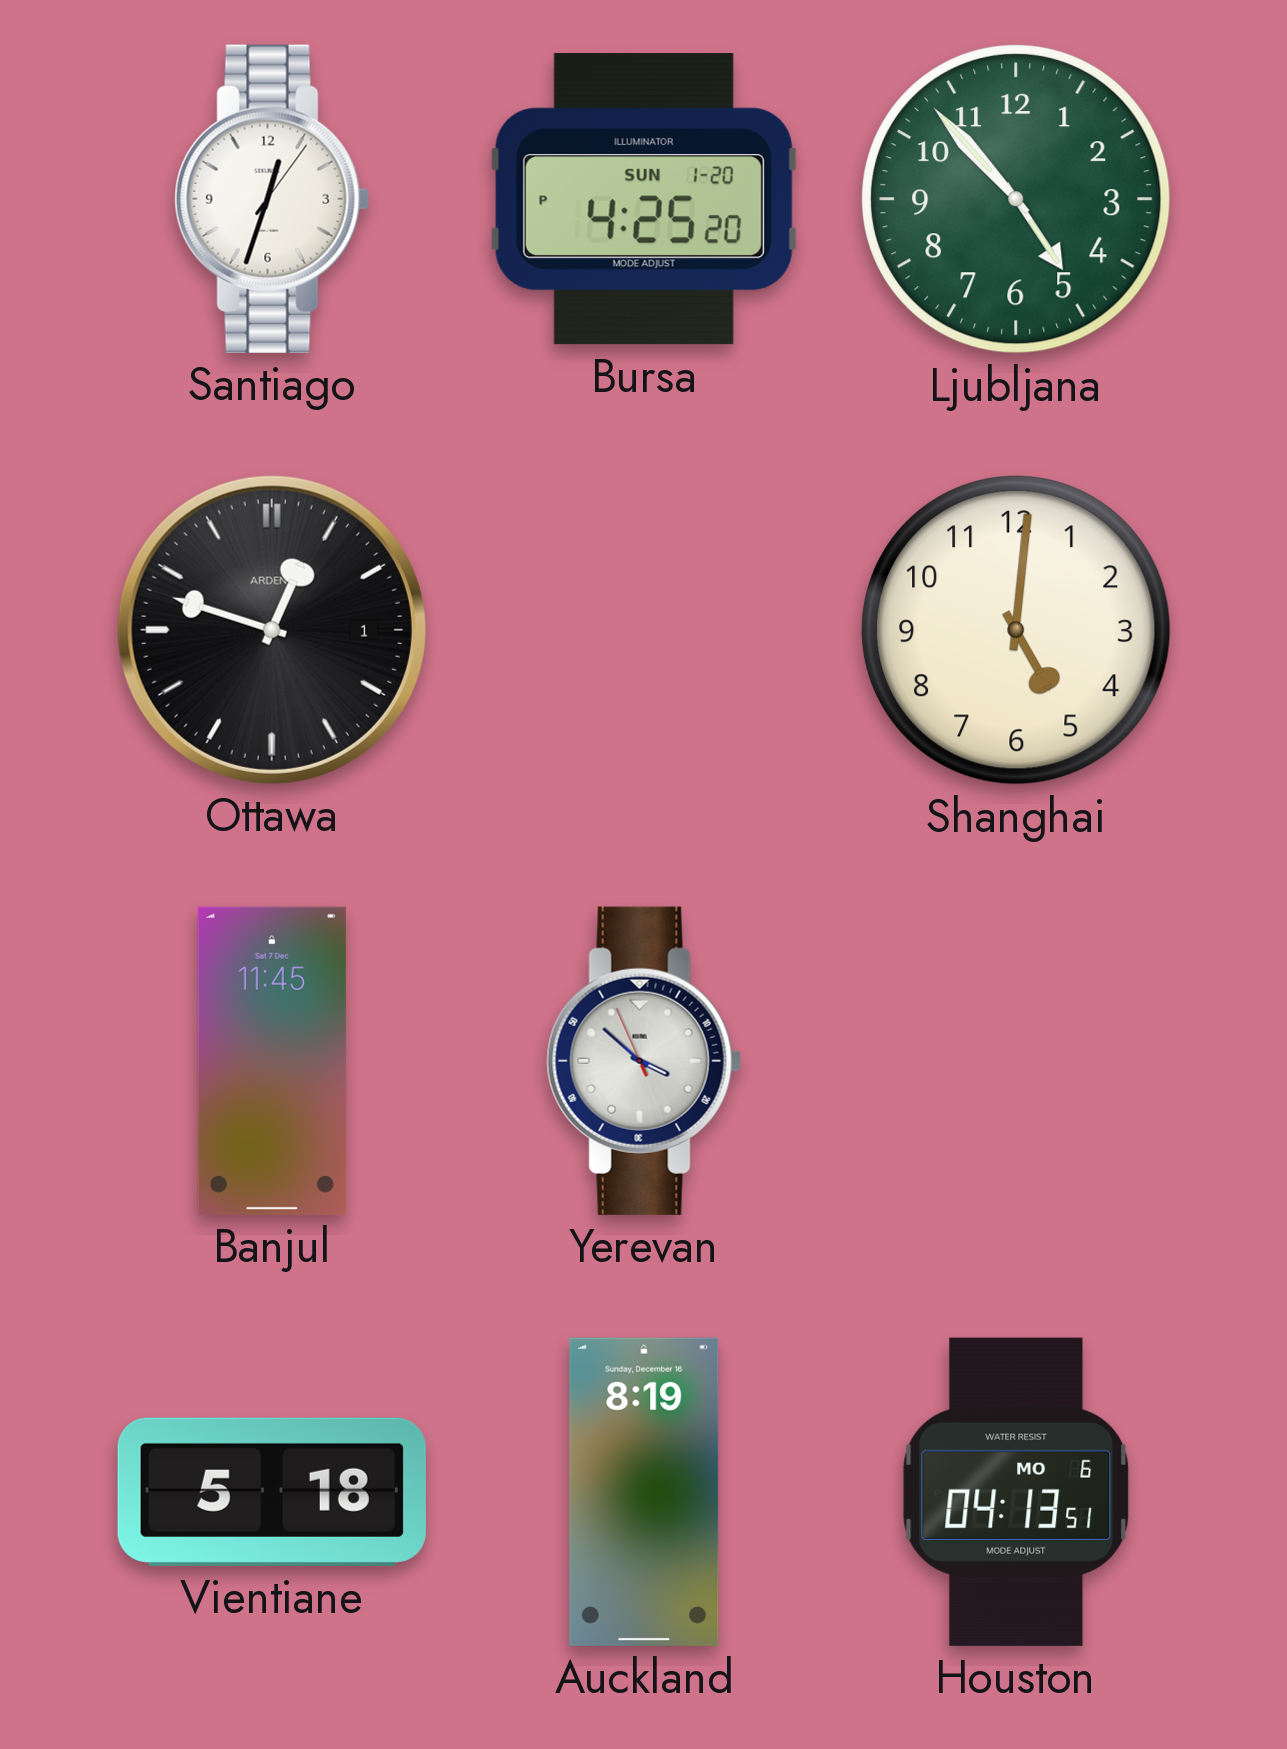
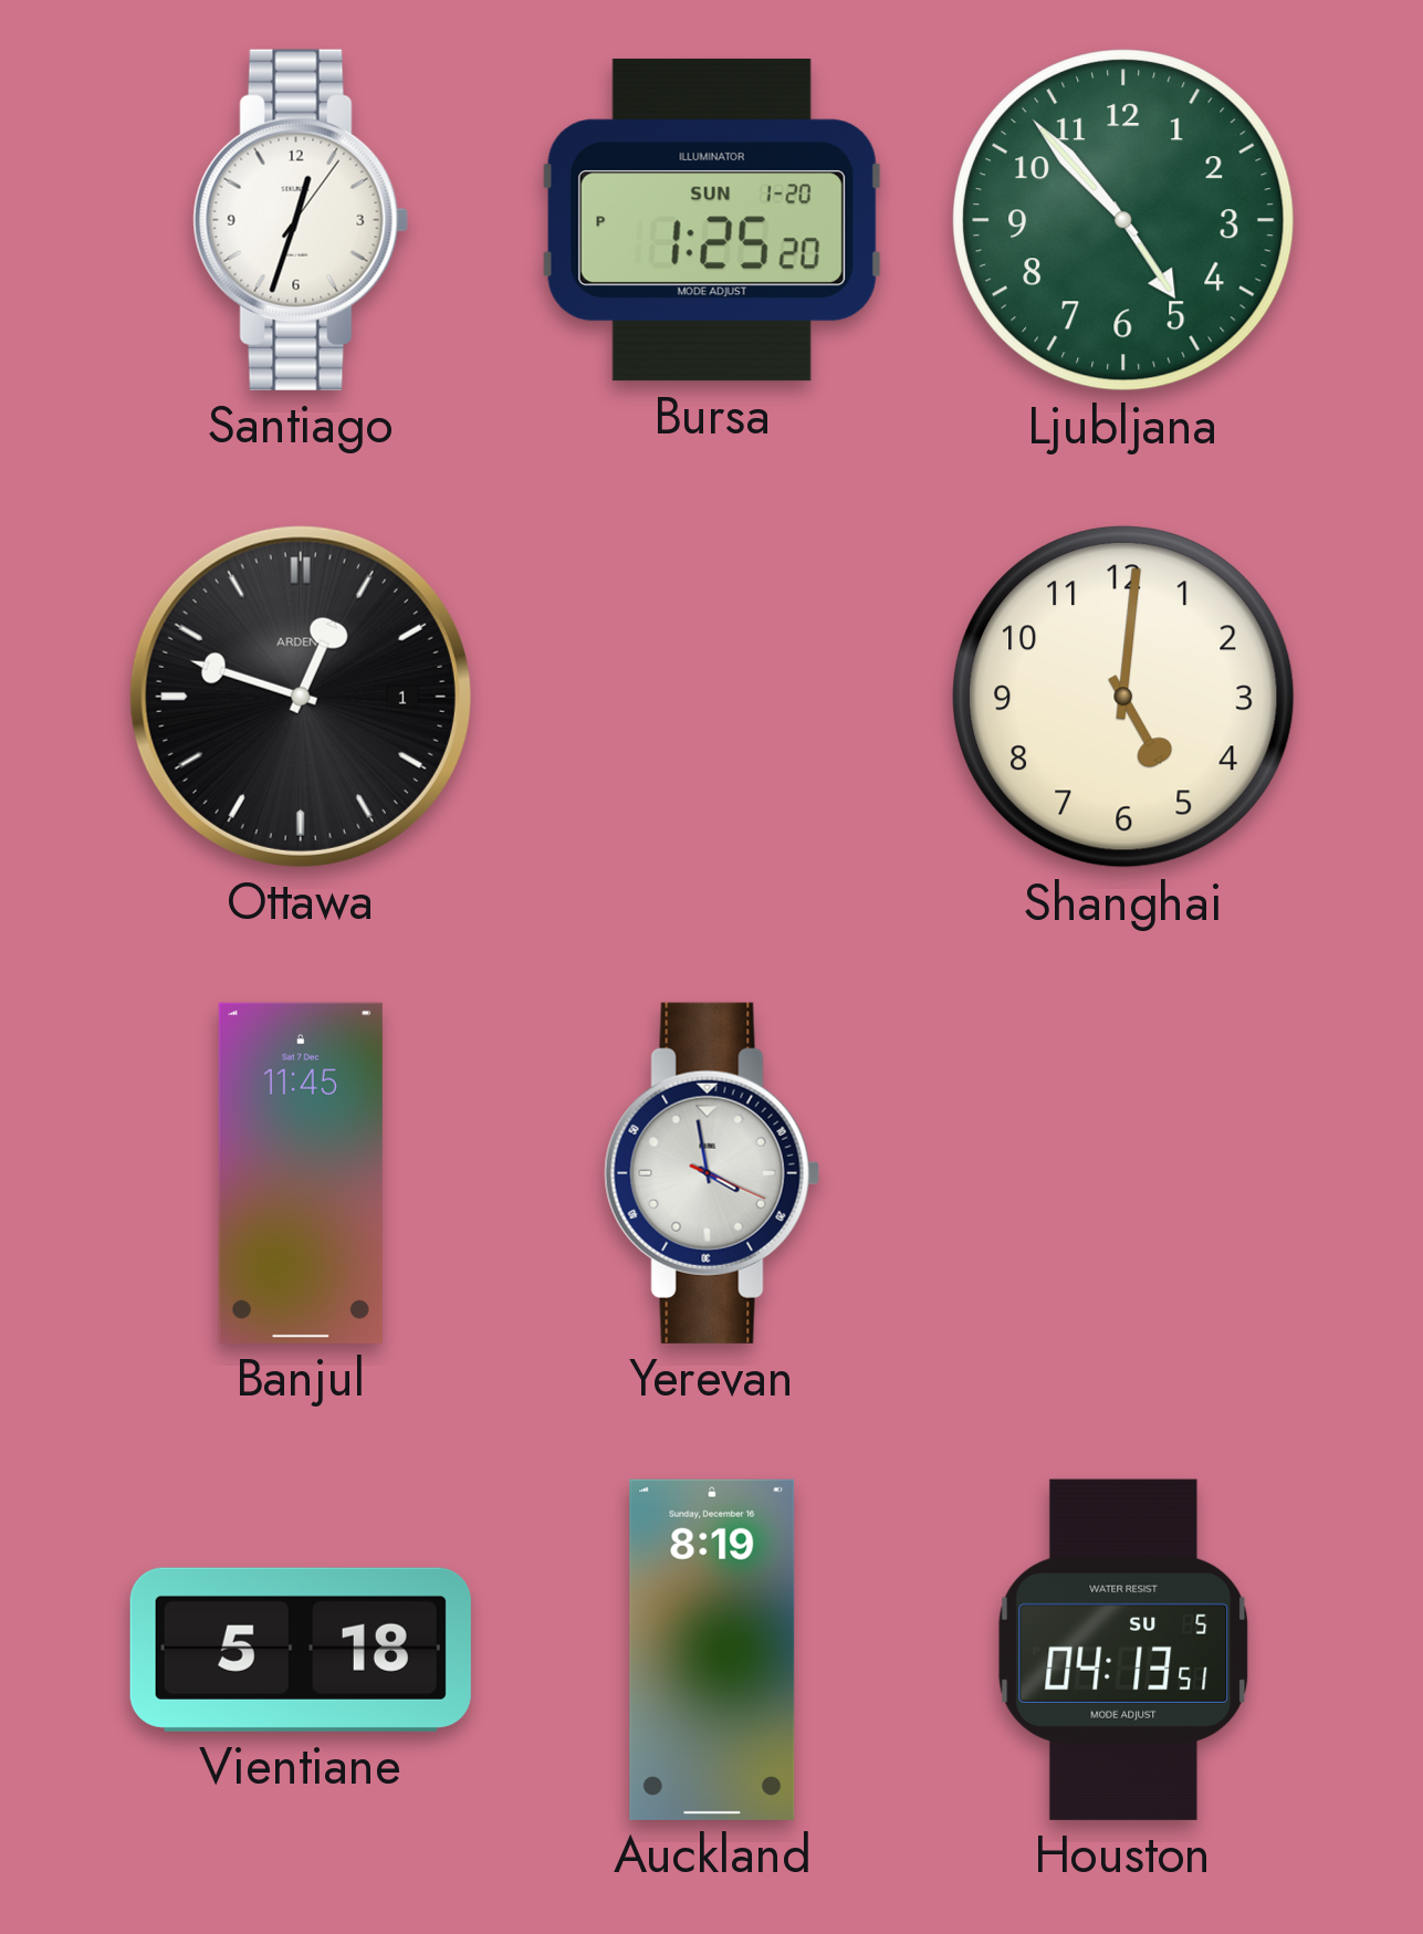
Bursa: 4:25 -> 1:25
Yerevan: 3:51 -> 3:58
Houston date: MO 6 -> SU 5
